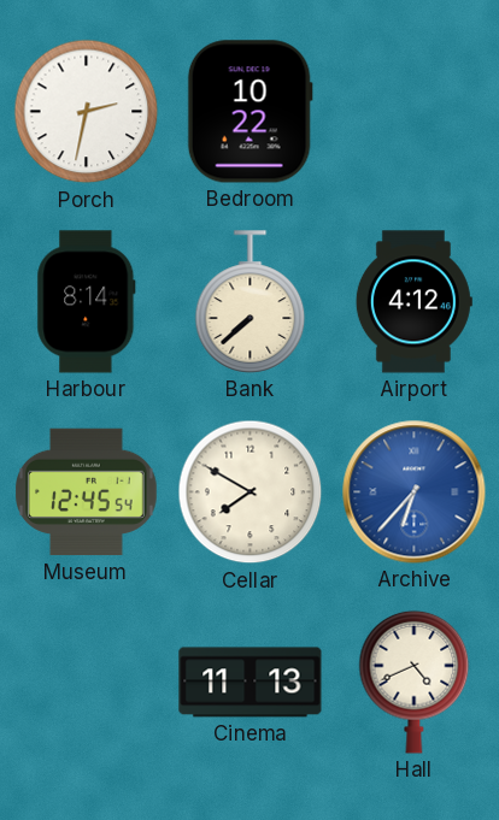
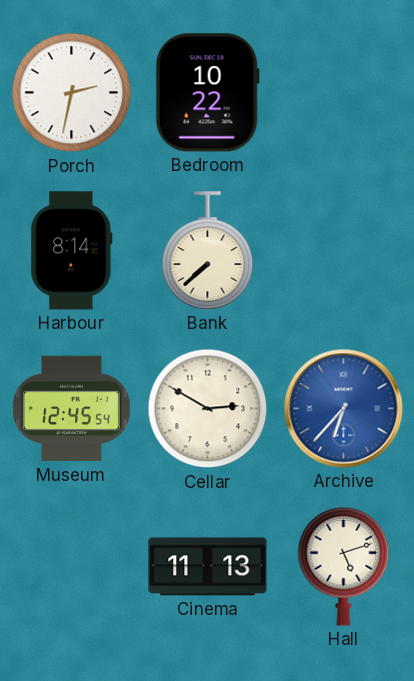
Airport: 4:12 -> none
Cellar: 7:50 -> 2:50
Hall: 4:41 -> 5:12
